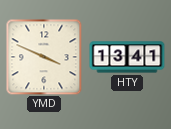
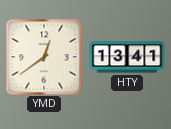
YMD: 3:49 -> 12:39
